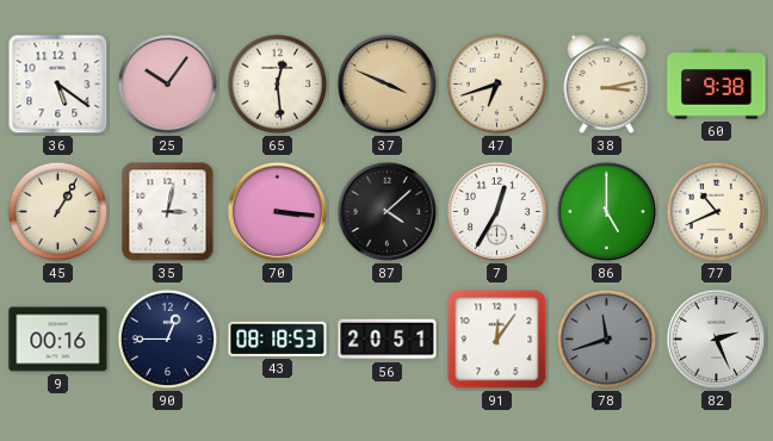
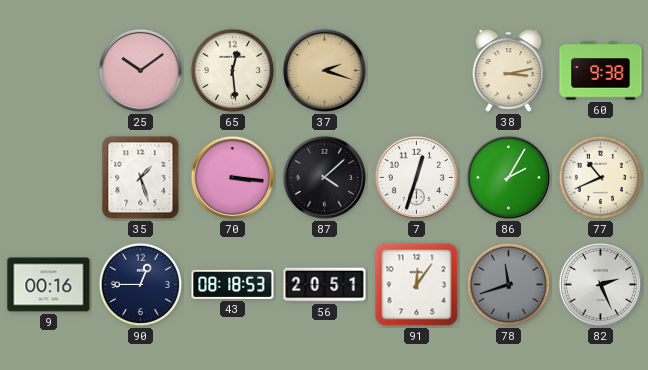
36: 5:21 -> none
25: 10:06 -> 10:09
37: 3:49 -> 2:18
47: 6:42 -> none
45: 1:05 -> none
35: 3:02 -> 1:27
7: 12:35 -> 12:33
86: 5:00 -> 2:05
